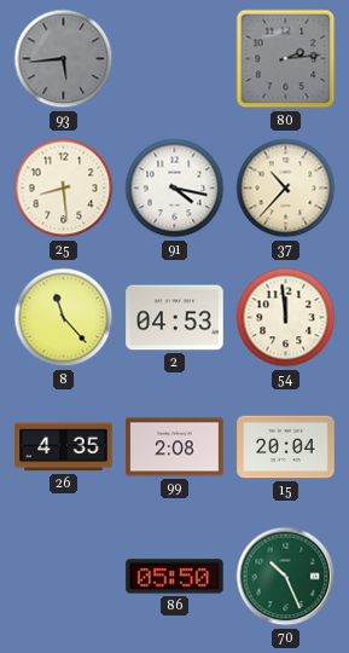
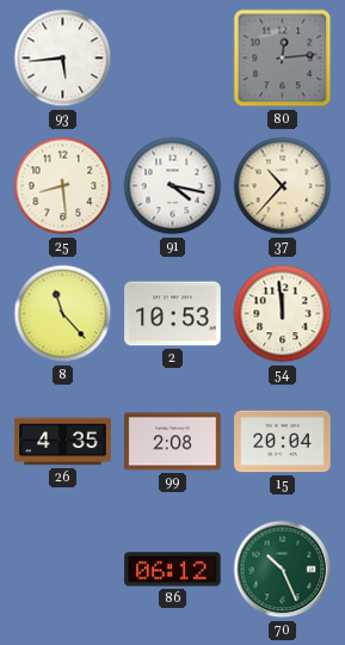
93 dial: grey -> white
80: 2:14 -> 12:14
2: 04:53 -> 10:53
86: 05:50 -> 06:12
